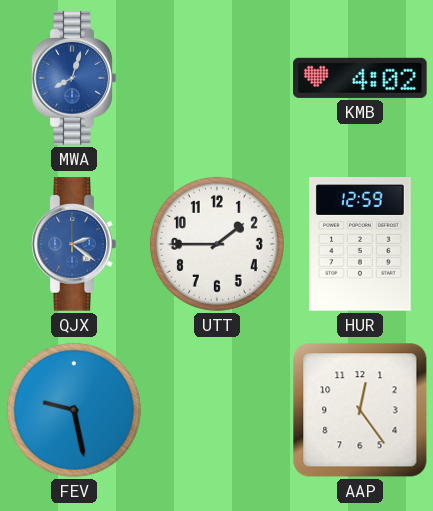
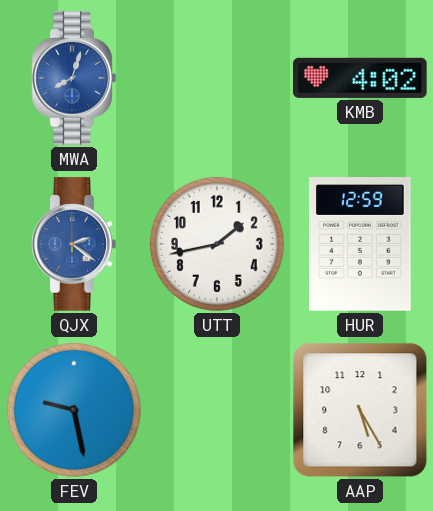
UTT: 1:45 -> 1:43
AAP: 12:24 -> 5:25
